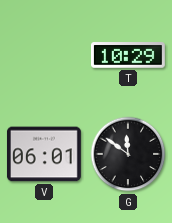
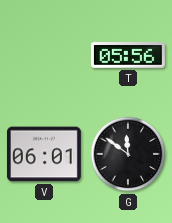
T: 10:29 -> 05:56
